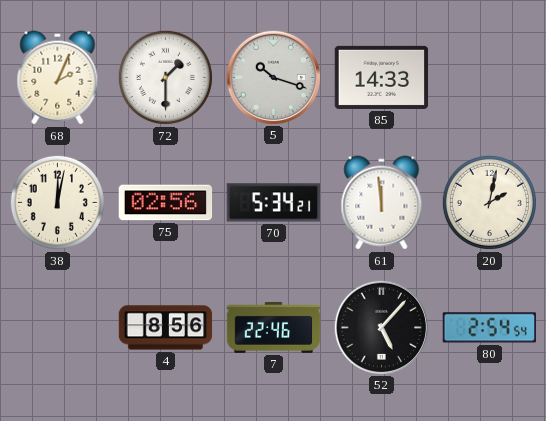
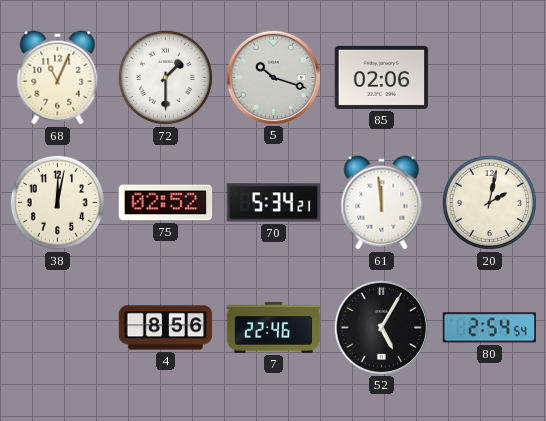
68: 2:04 -> 11:04
85: 14:33 -> 02:06
75: 02:56 -> 02:52
52: 5:07 -> 5:05
